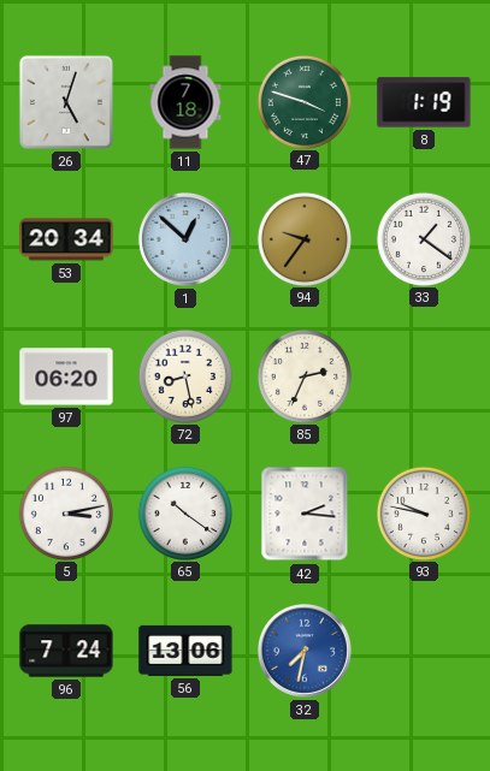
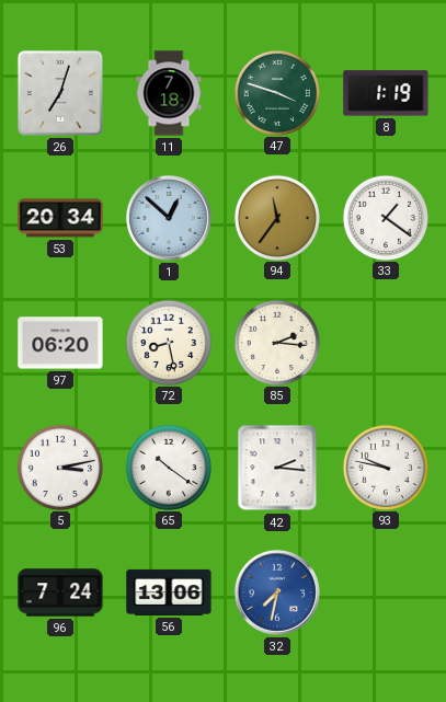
26: 5:03 -> 7:03
94: 9:36 -> 11:36
85: 2:34 -> 2:16
